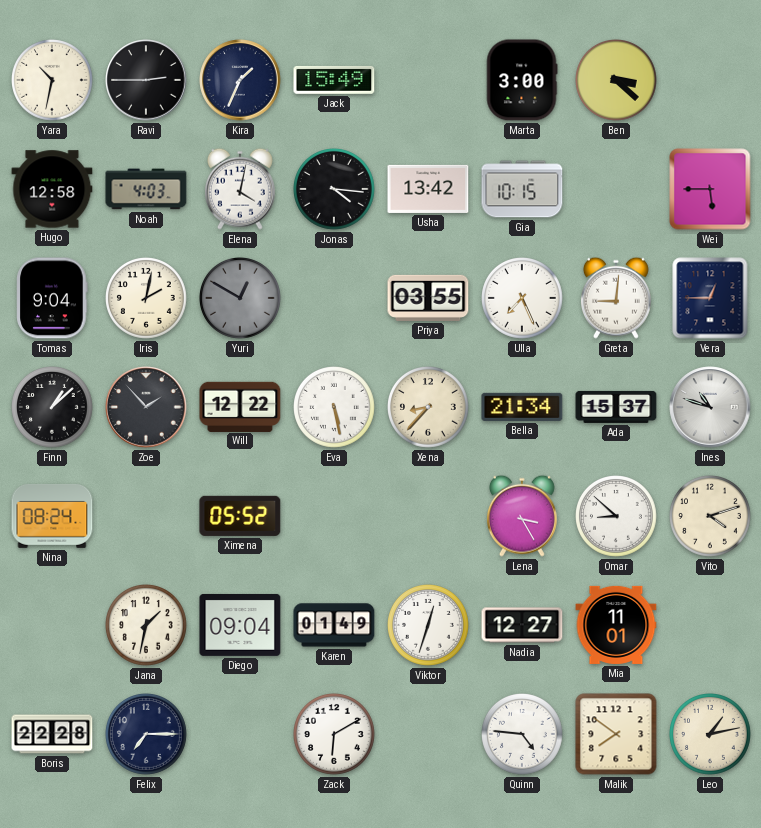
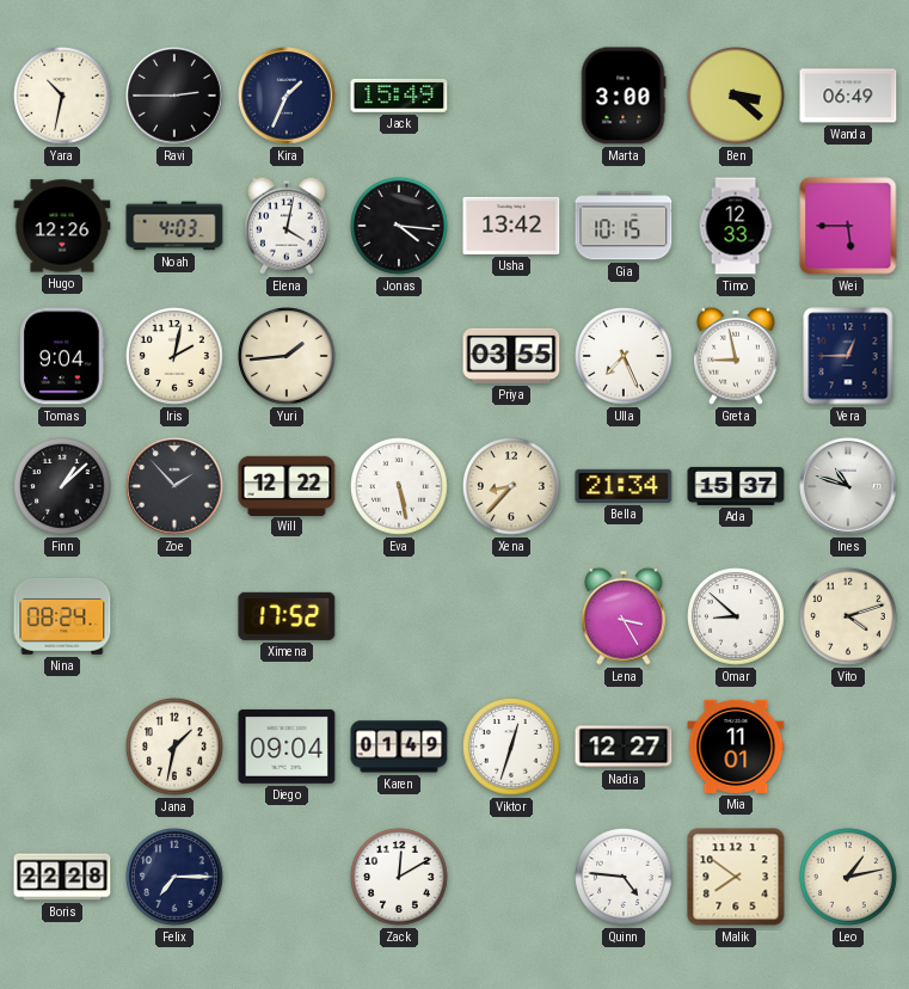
Wanda: none -> 06:49
Hugo: 12:58 -> 12:26
Timo: none -> 12:33
Yuri: 12:50 -> 1:44
Yuri dial: grey -> cream
Greta: 9:01 -> 8:58
Ximena: 05:52 -> 17:52
Zack: 6:10 -> 12:10
